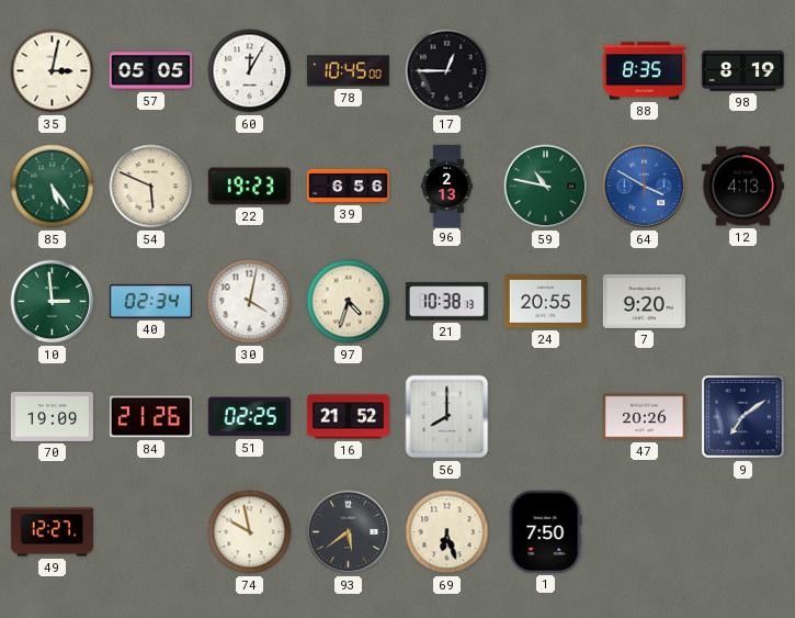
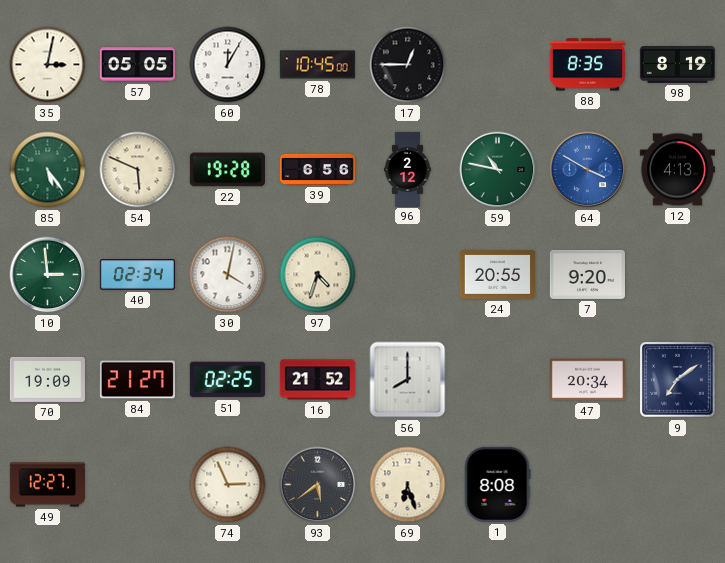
22: 19:23 -> 19:28
96: 2:13 -> 2:12
21: 10:38 -> none
84: 21:26 -> 21:27
47: 20:26 -> 20:34
74: 9:58 -> 2:56
1: 7:50 -> 8:08
